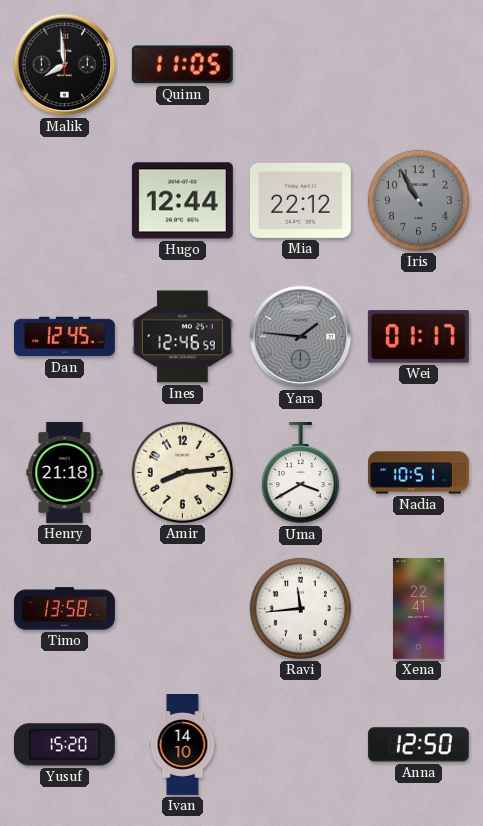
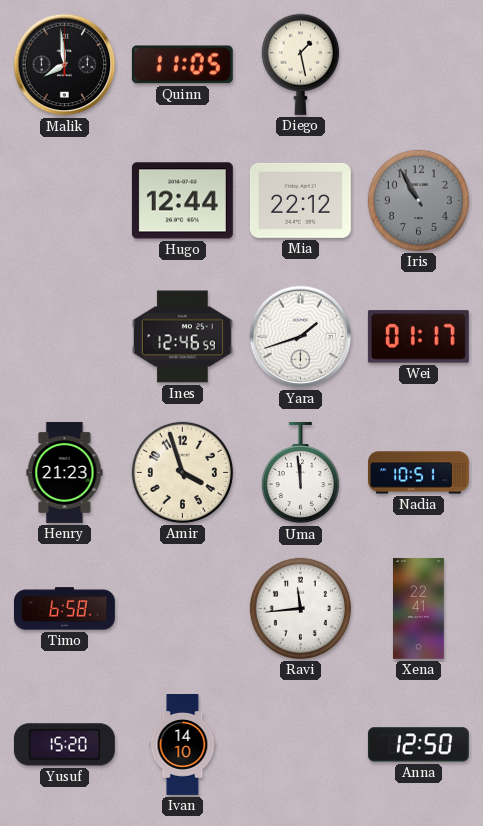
Diego: none -> 1:28
Dan: 12:45 -> none
Yara: 1:46 -> 1:42
Yara dial: grey -> white
Henry: 21:18 -> 21:23
Amir: 8:14 -> 3:57
Uma: 3:40 -> 11:59
Timo: 13:58 -> 6:58
